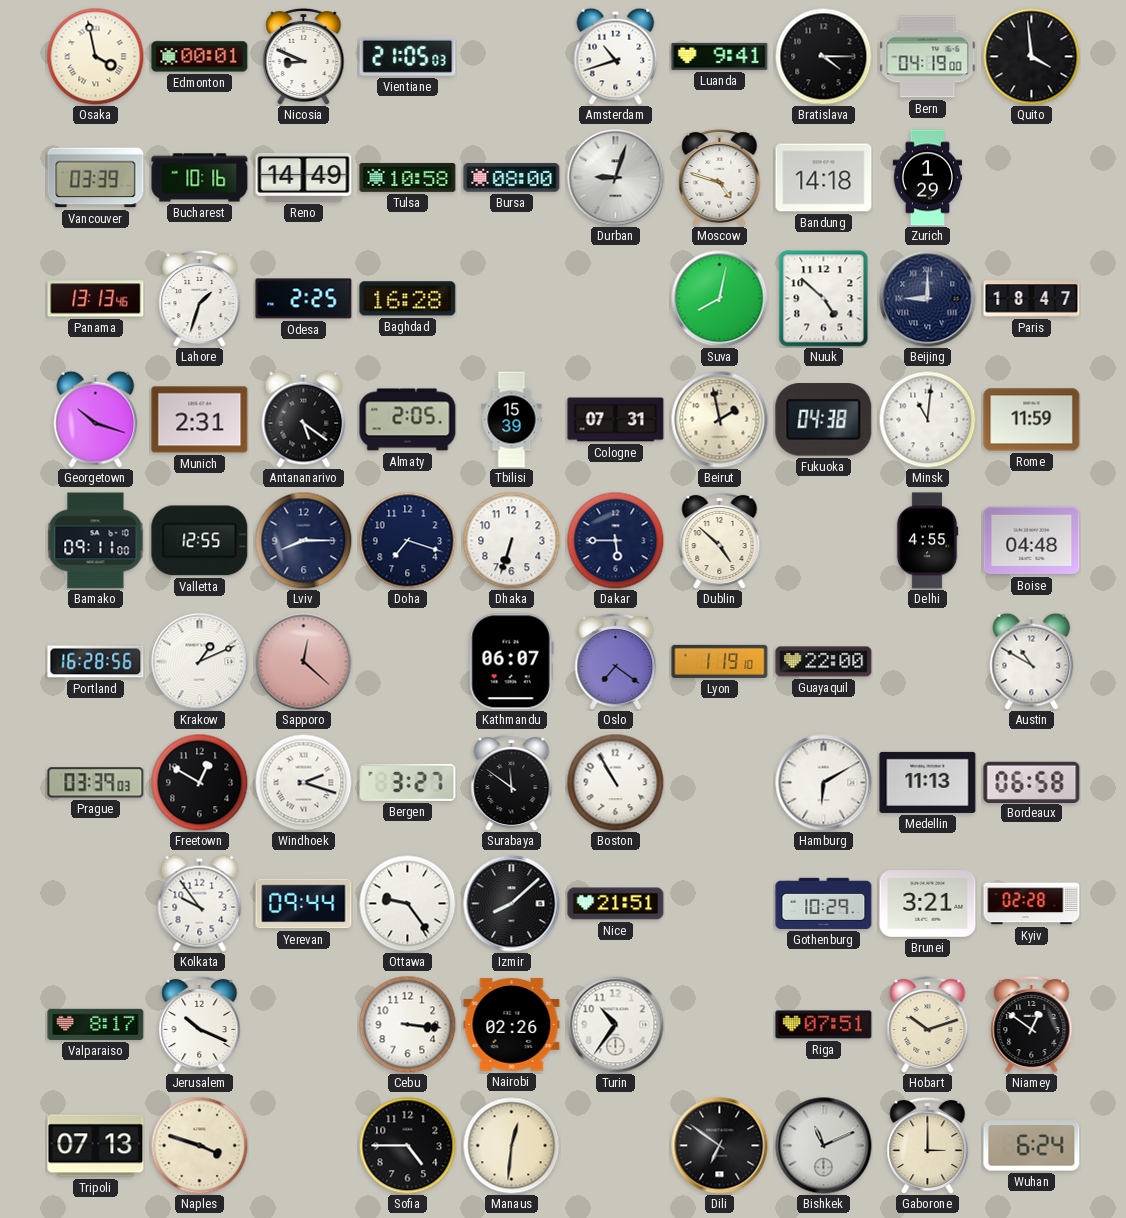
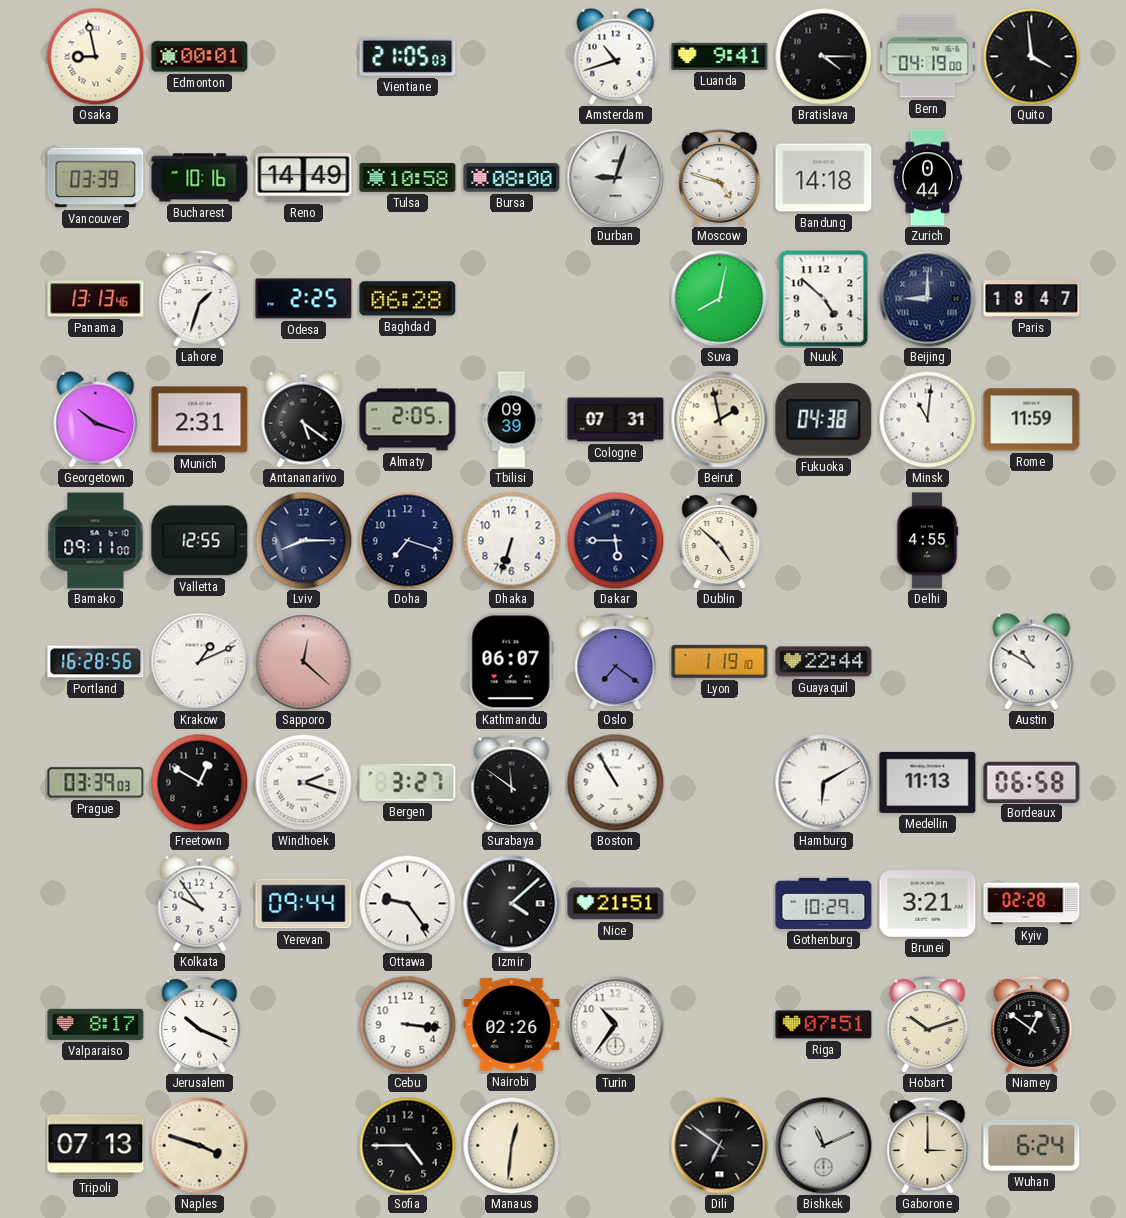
Osaka: 3:58 -> 8:58
Nicosia: 8:49 -> none
Zurich: 1:29 -> 0:44
Baghdad: 16:28 -> 06:28
Tbilisi: 15:39 -> 09:39
Boise: 04:48 -> none
Guayaquil: 22:00 -> 22:44
Izmir: 8:08 -> 4:08
